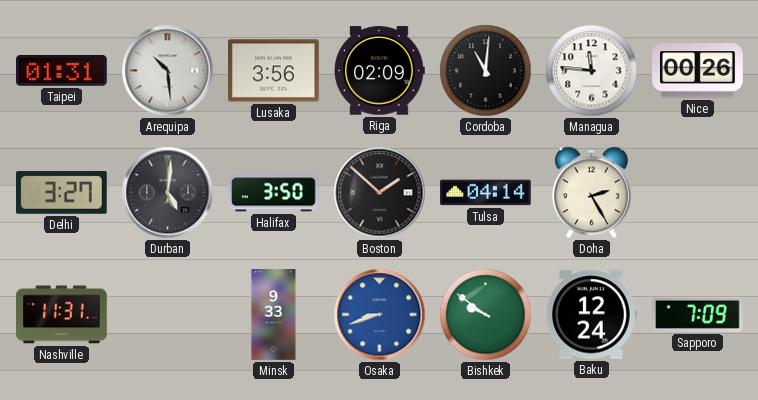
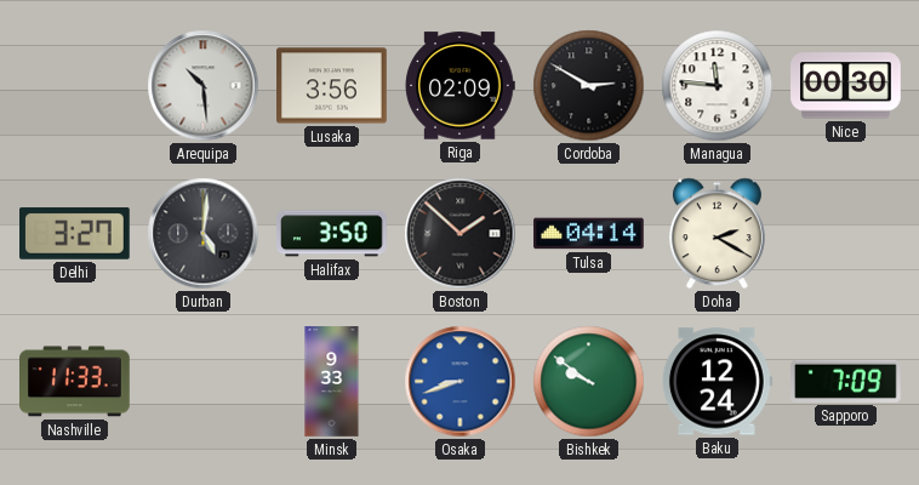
Taipei: 01:31 -> none
Cordoba: 11:01 -> 2:50
Nice: 00:26 -> 00:30
Doha: 2:25 -> 2:20
Nashville: 11:31 -> 11:33
